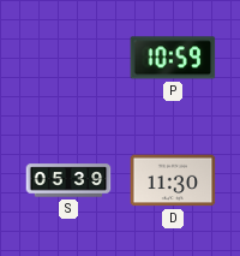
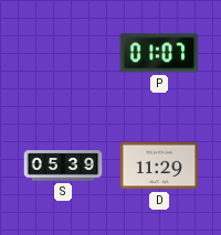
P: 10:59 -> 01:07
D: 11:30 -> 11:29
